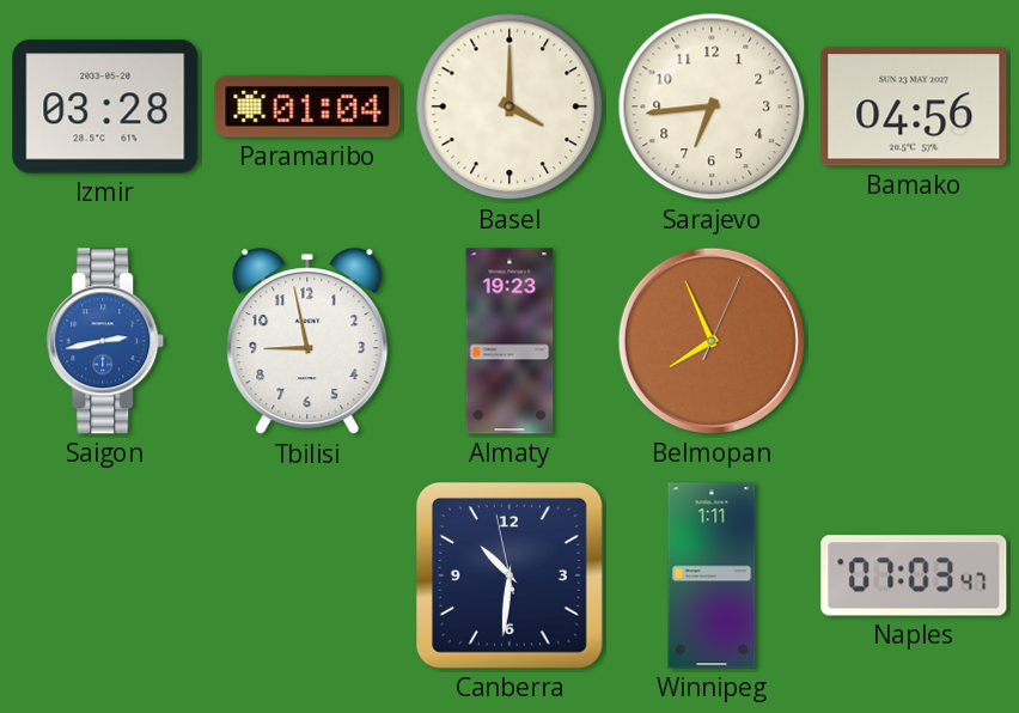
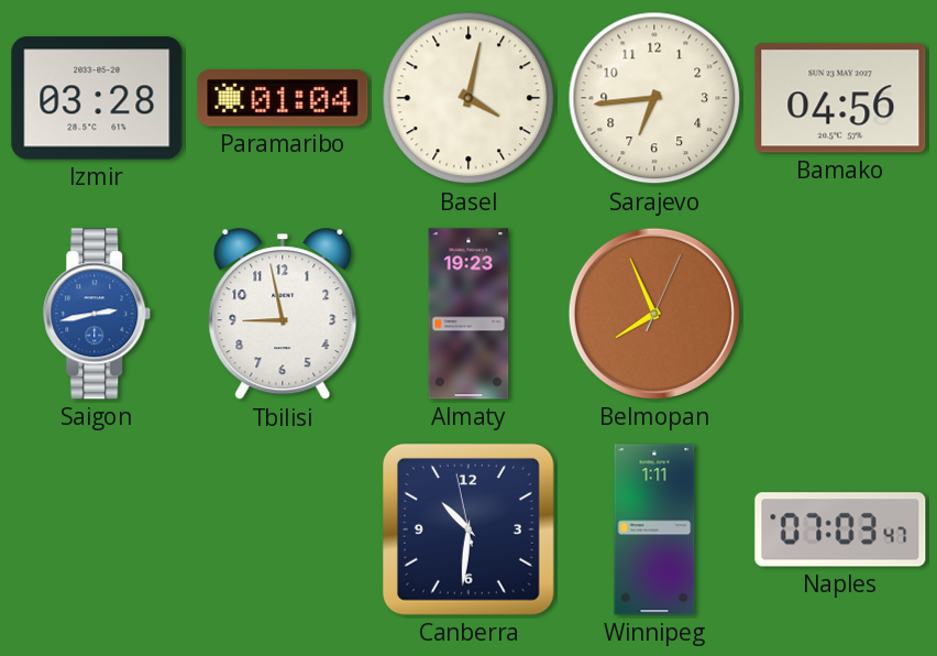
Basel: 4:00 -> 4:02
